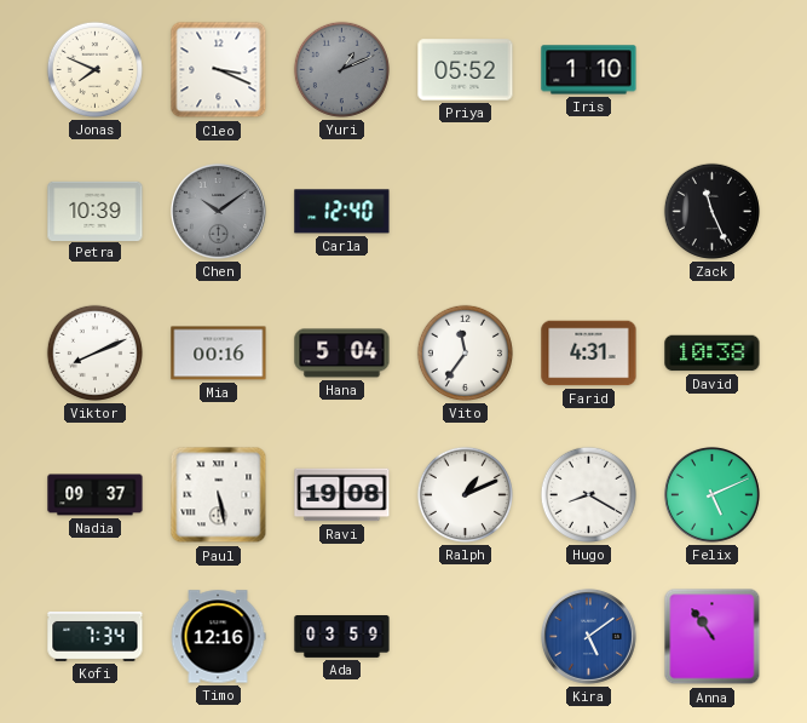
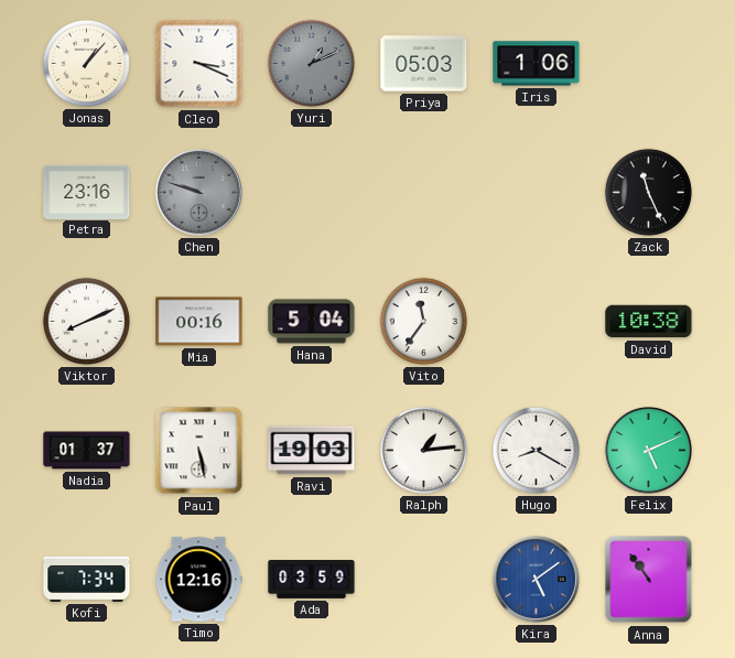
Jonas: 7:49 -> 1:07
Priya: 05:52 -> 05:03
Iris: 1:10 -> 1:06
Petra: 10:39 -> 23:16
Chen: 10:09 -> 9:48
Carla: 12:40 -> none
Farid: 4:31 -> none
Nadia: 09:37 -> 01:37
Ravi: 19:08 -> 19:03
Ralph: 1:11 -> 1:14
